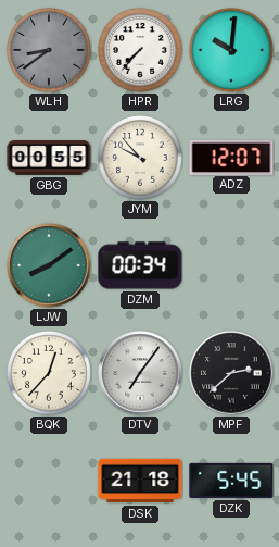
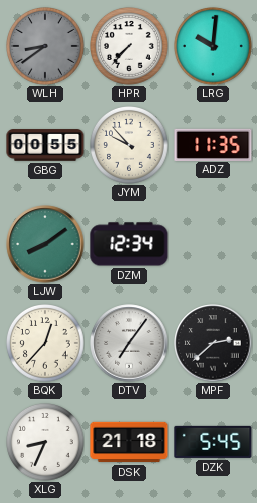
ADZ: 12:07 -> 11:35
DZM: 00:34 -> 12:34
XLG: none -> 8:34
